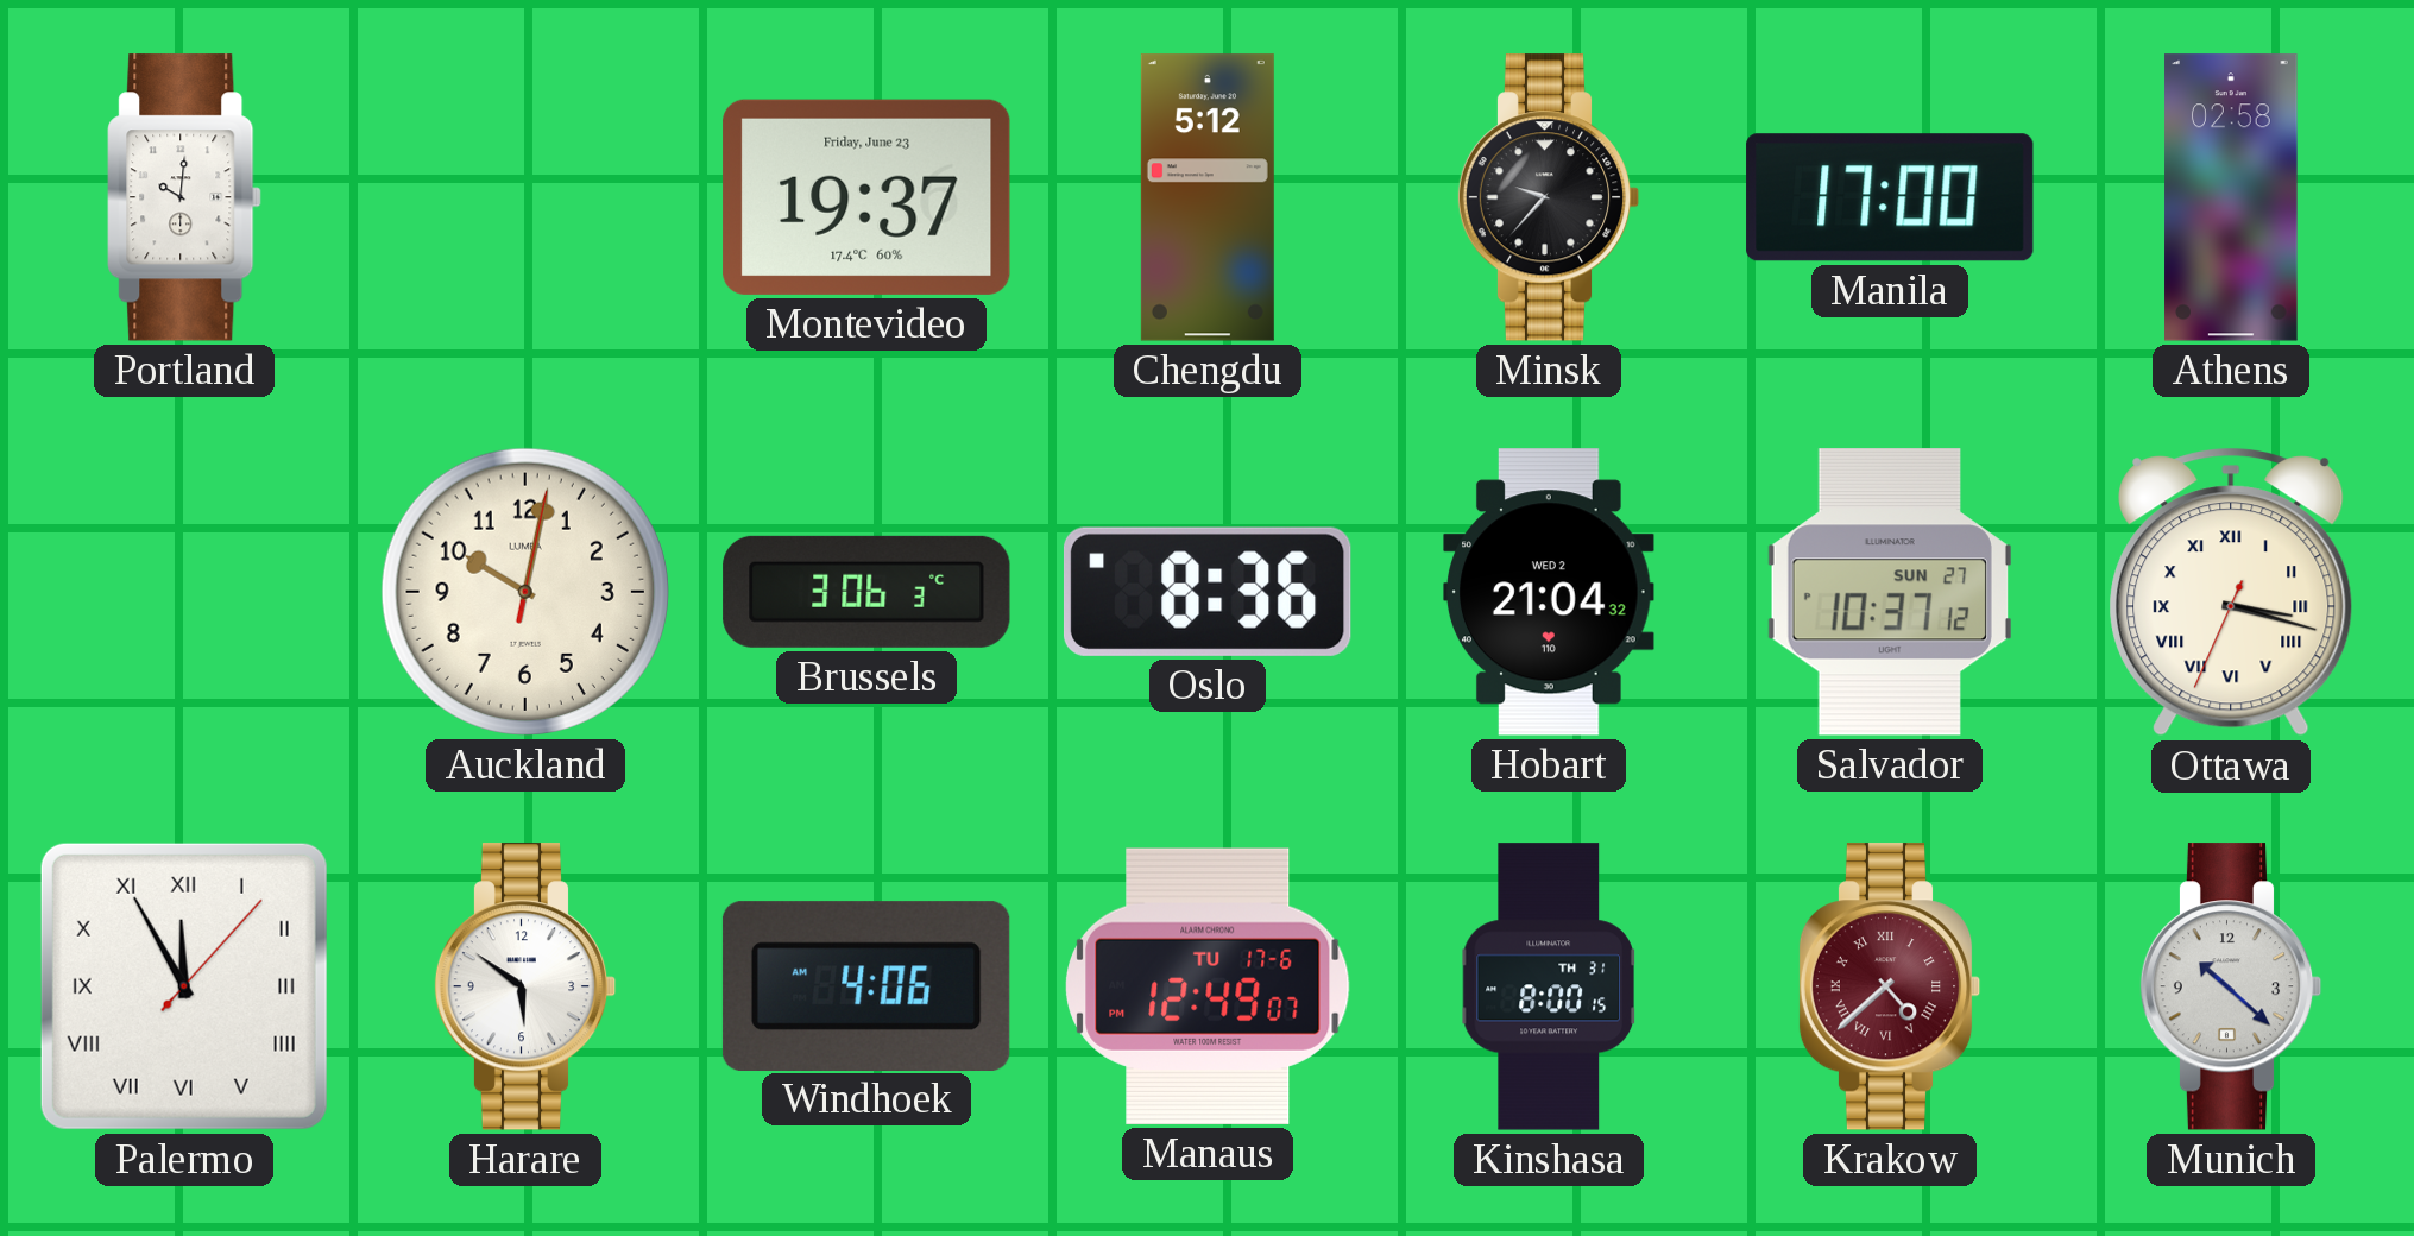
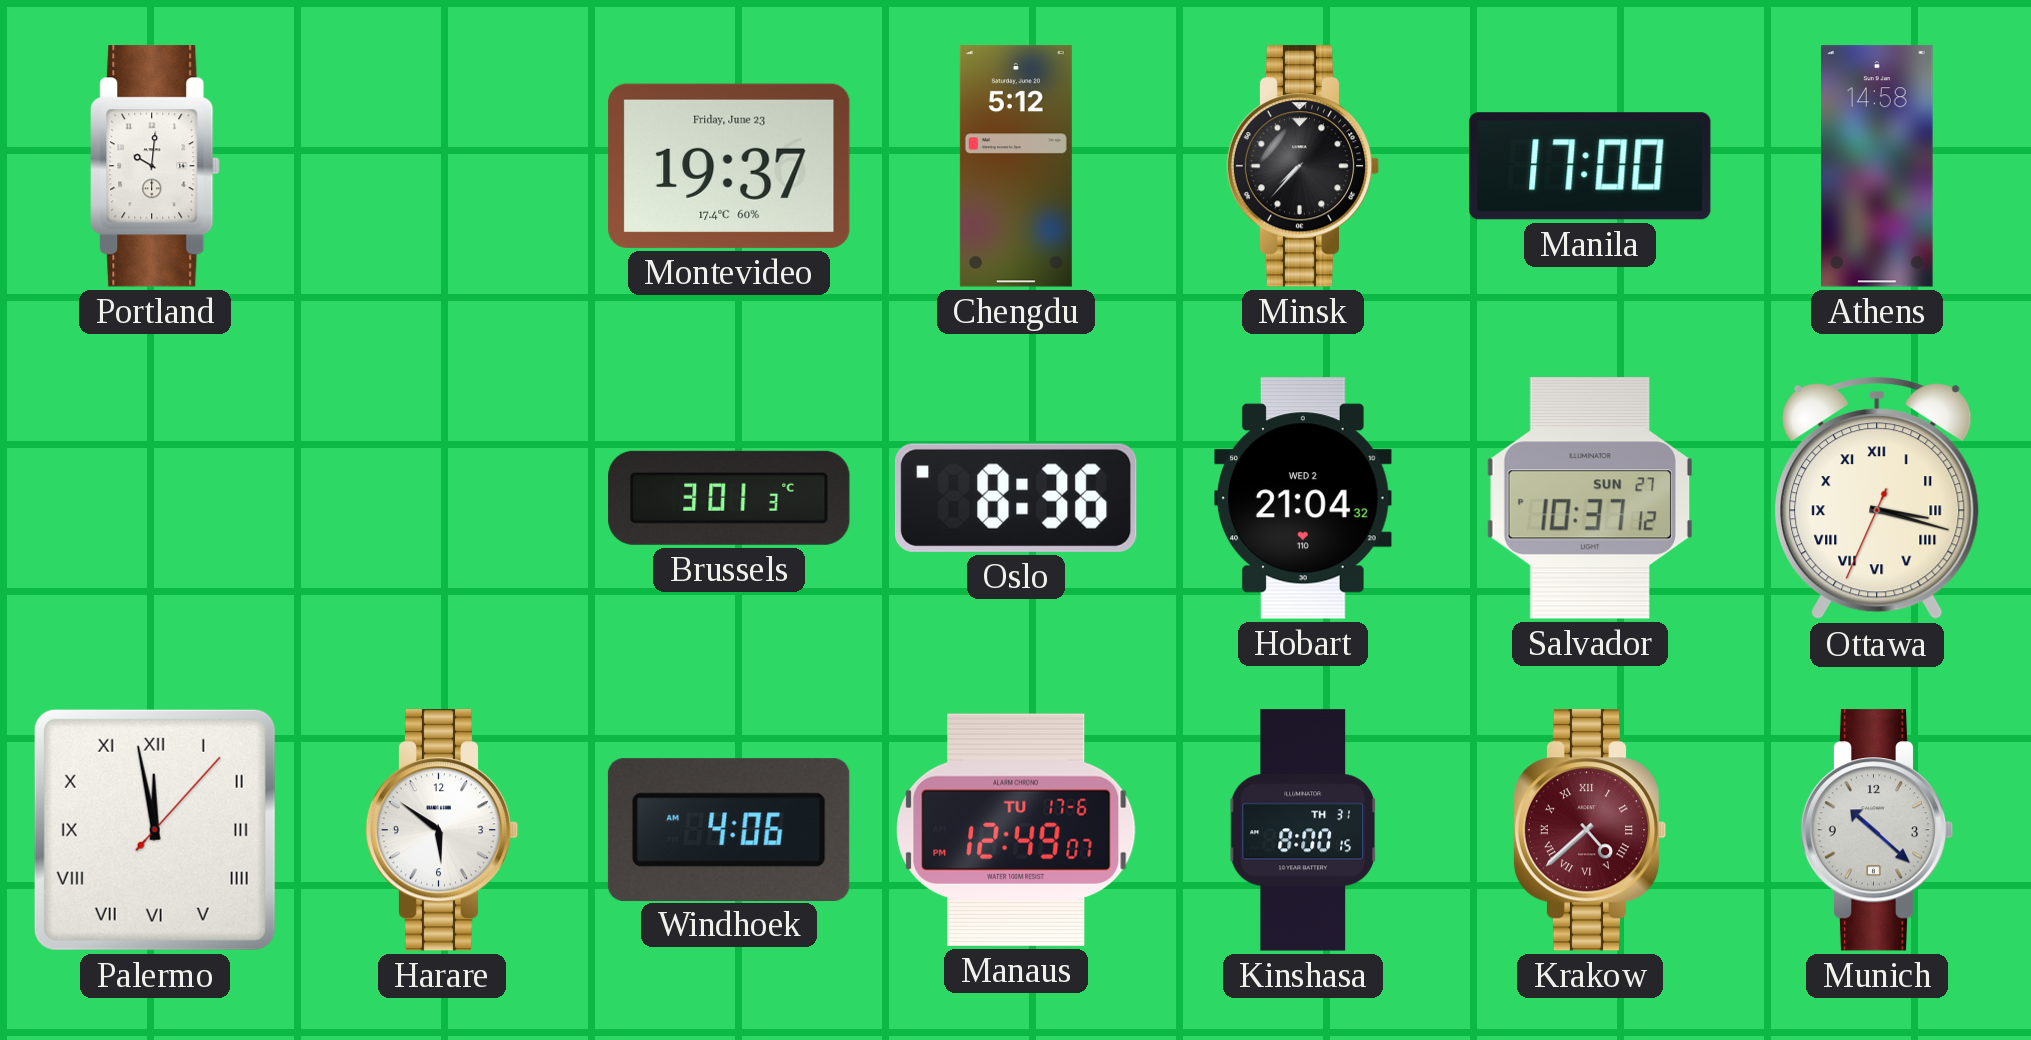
Minsk: 9:37 -> 7:37
Athens: 02:58 -> 14:58
Auckland: 10:02 -> none
Brussels: 3:06 -> 3:01
Palermo: 11:55 -> 11:58
